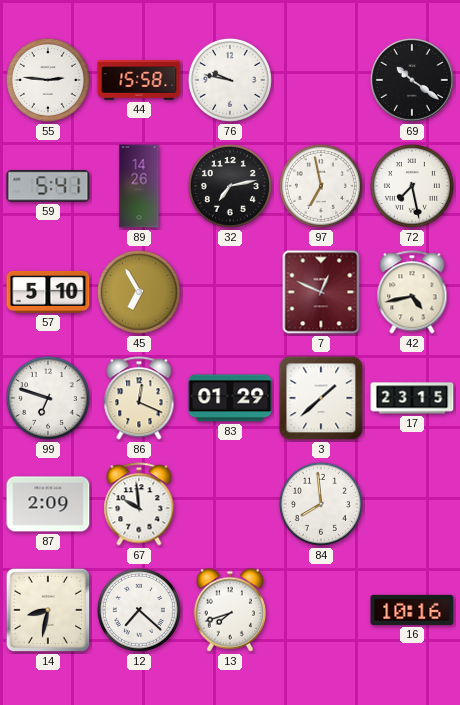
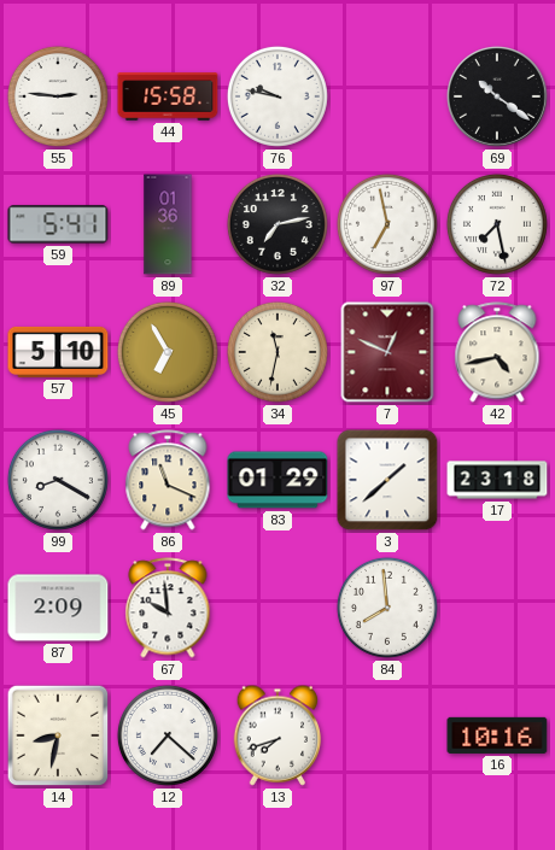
89: 14:26 -> 01:36
34: none -> 11:32
99: 6:48 -> 8:20
86: 12:19 -> 11:19
17: 23:15 -> 23:18
